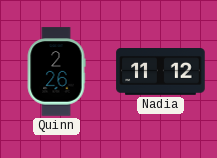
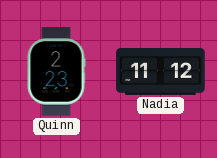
Quinn: 2:26 -> 2:23
